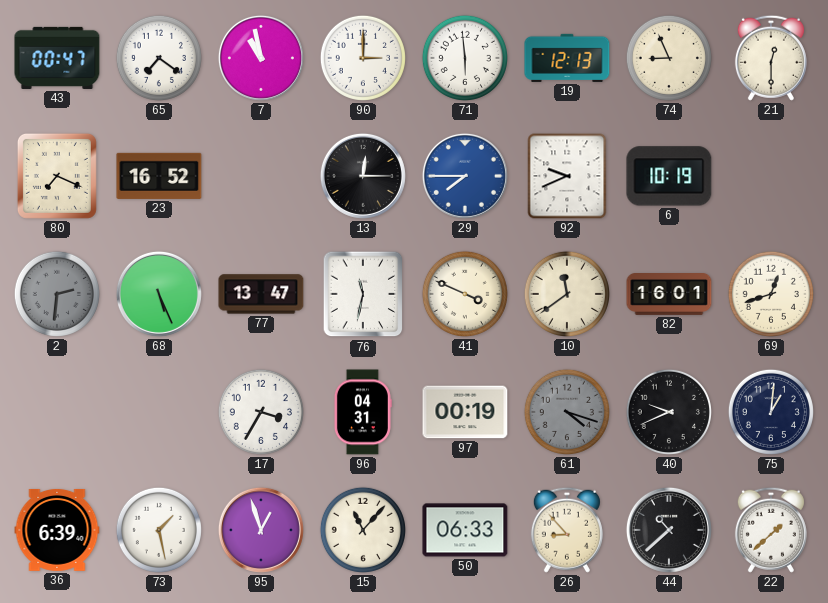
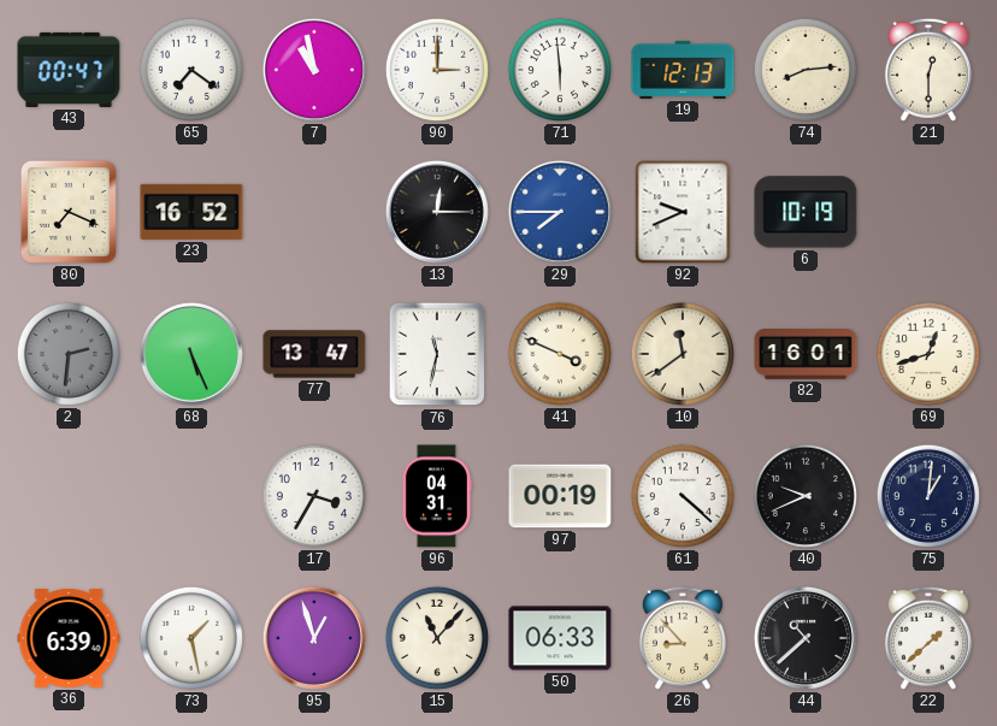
74: 8:56 -> 8:14
61: 4:18 -> 4:22
61 dial: grey -> white
